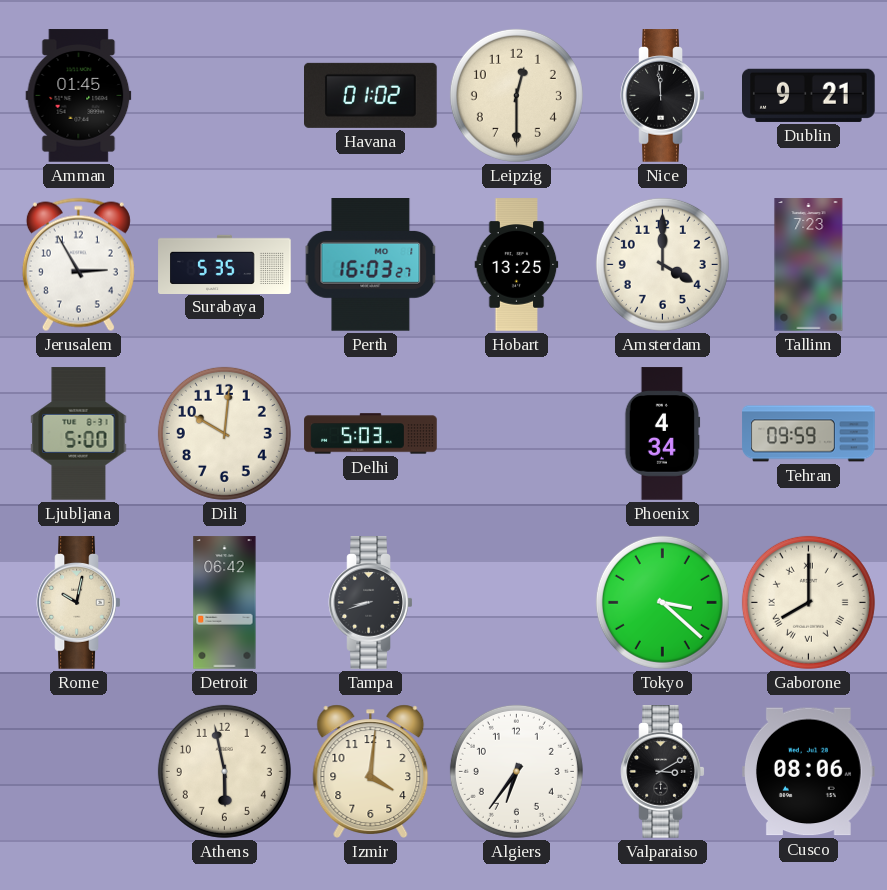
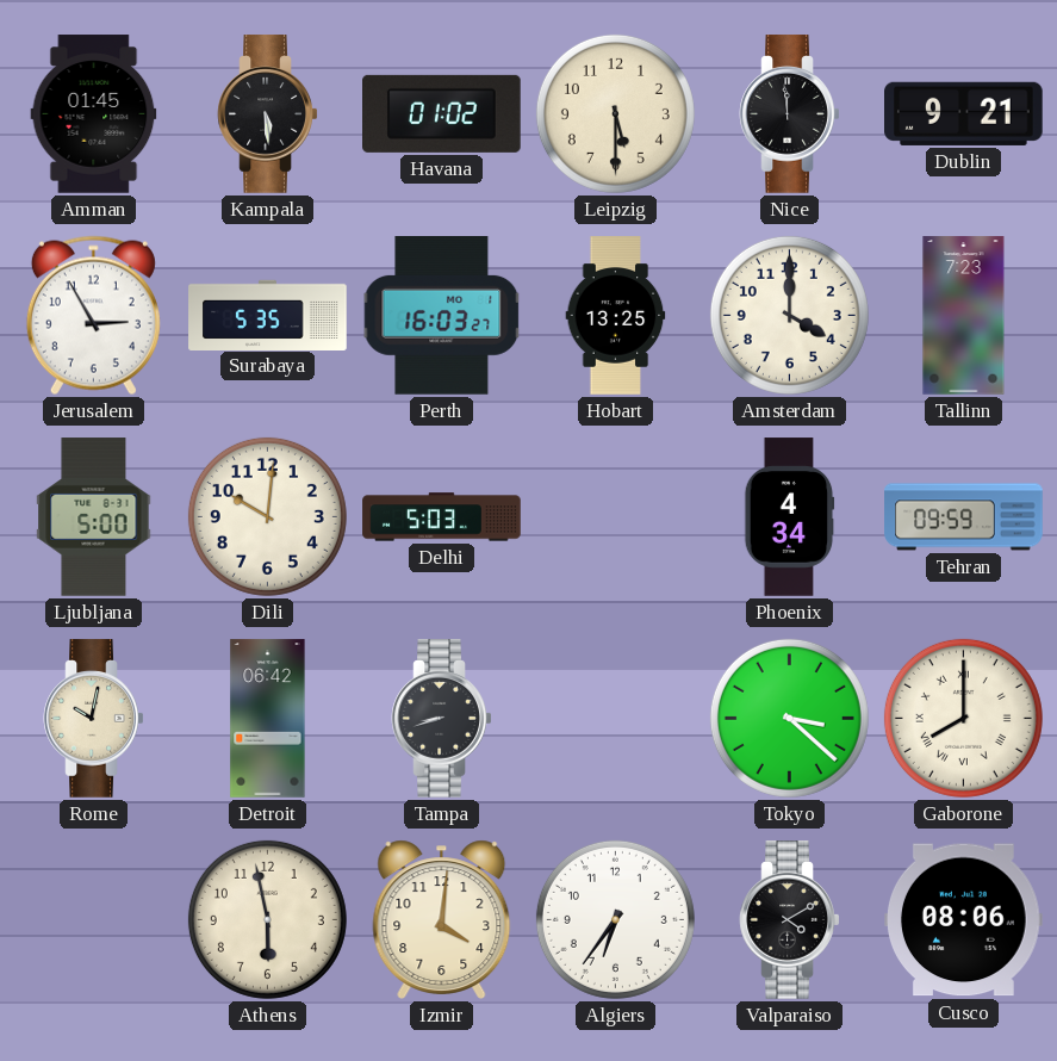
Kampala: none -> 5:29
Leipzig: 12:30 -> 5:30
Valparaiso: 3:10 -> 4:10
